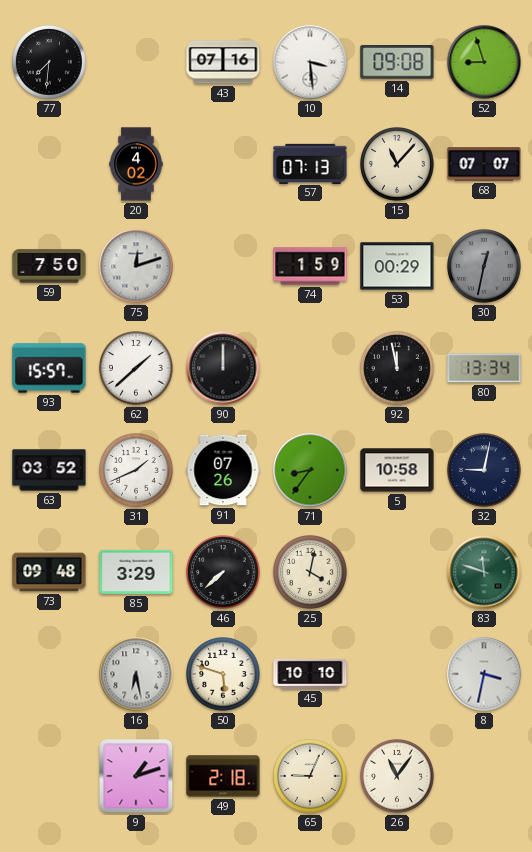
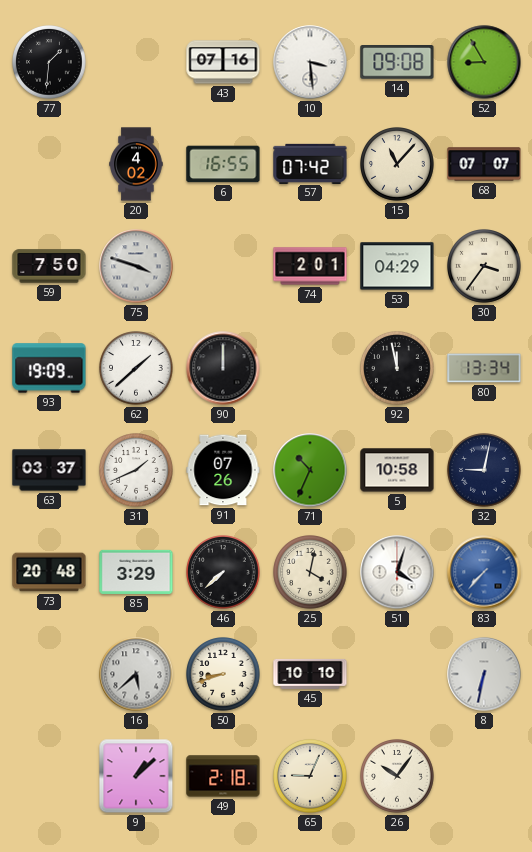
77: 7:31 -> 1:31
52: 8:57 -> 8:55
6: none -> 16:55
57: 07:13 -> 07:42
75: 12:12 -> 3:48
74: 1:59 -> 2:01
53: 00:29 -> 04:29
30: 12:32 -> 3:36
30 dial: grey -> cream
93: 15:57 -> 19:09
63: 03:52 -> 03:37
71: 8:36 -> 10:34
73: 09:48 -> 20:48
51: none -> 4:03
83: 11:48 -> 7:37
83 dial: green -> blue
16: 6:28 -> 5:38
50: 5:48 -> 8:42
8: 3:32 -> 6:32
9: 1:12 -> 1:08
26: 11:06 -> 10:06
